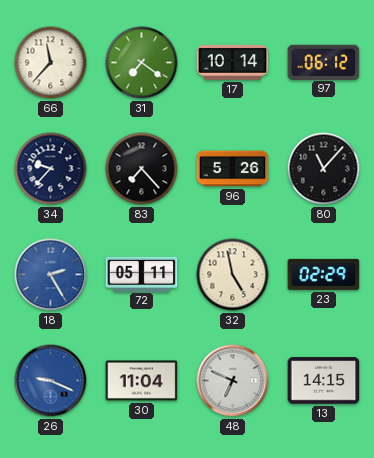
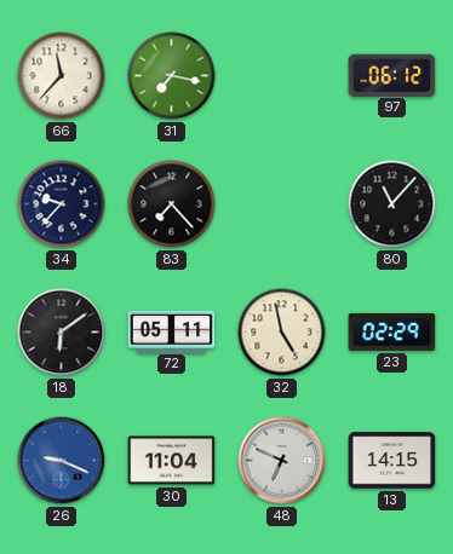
31: 7:21 -> 7:17
17: 10:14 -> none
96: 5:26 -> none
18: 2:25 -> 6:09
18 dial: blue -> black
